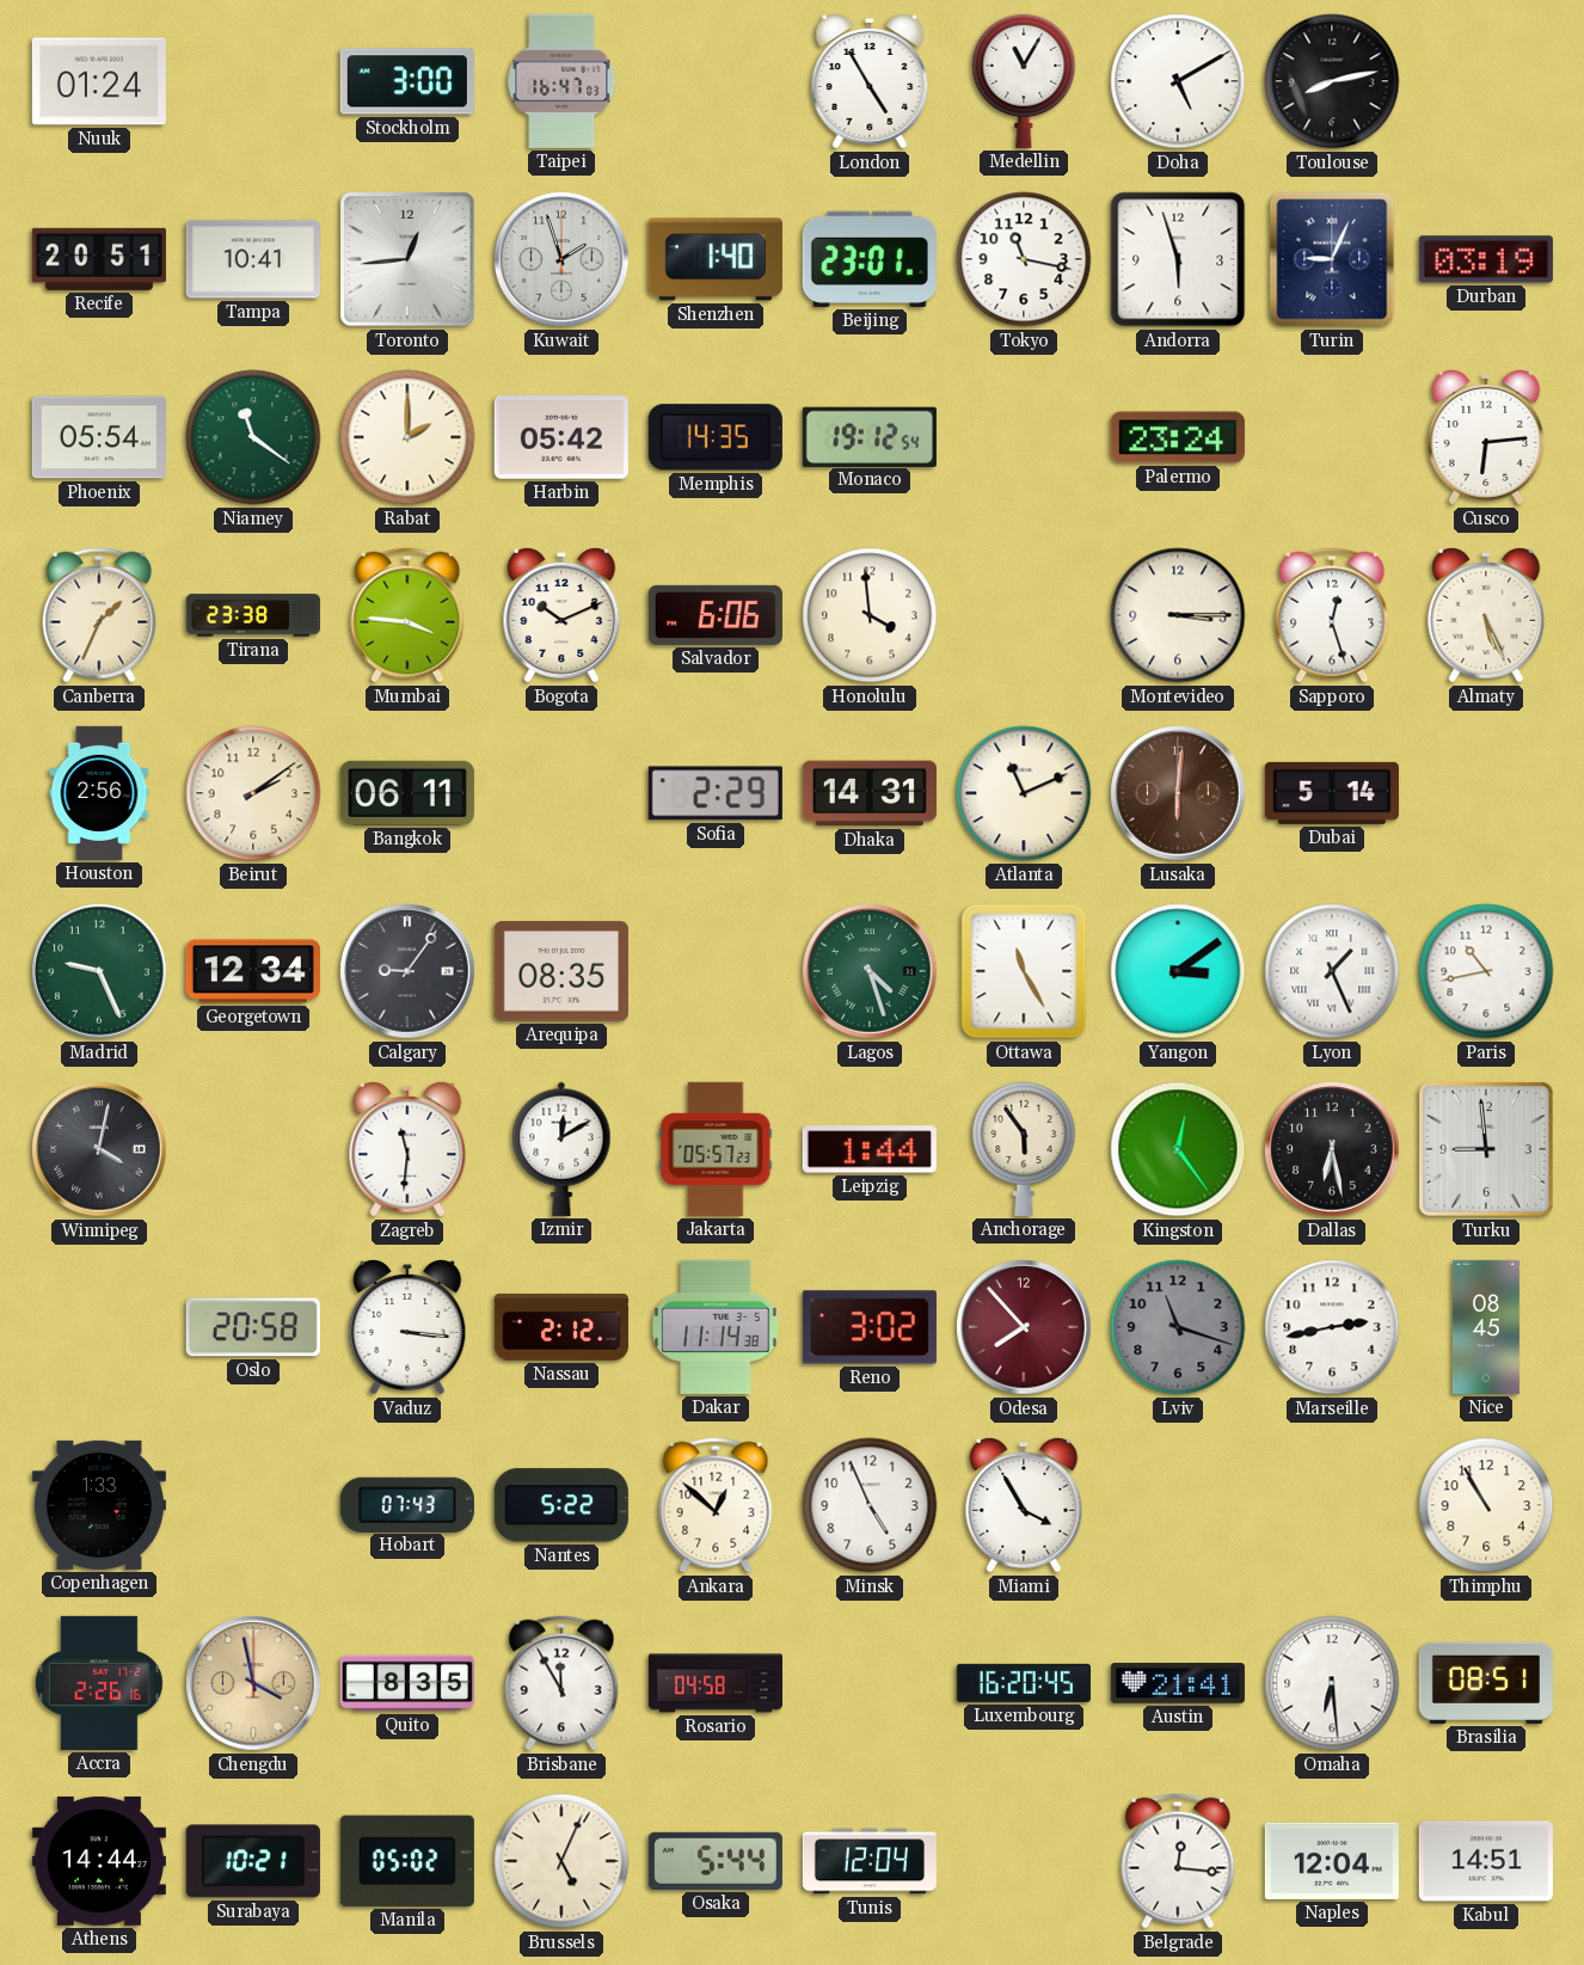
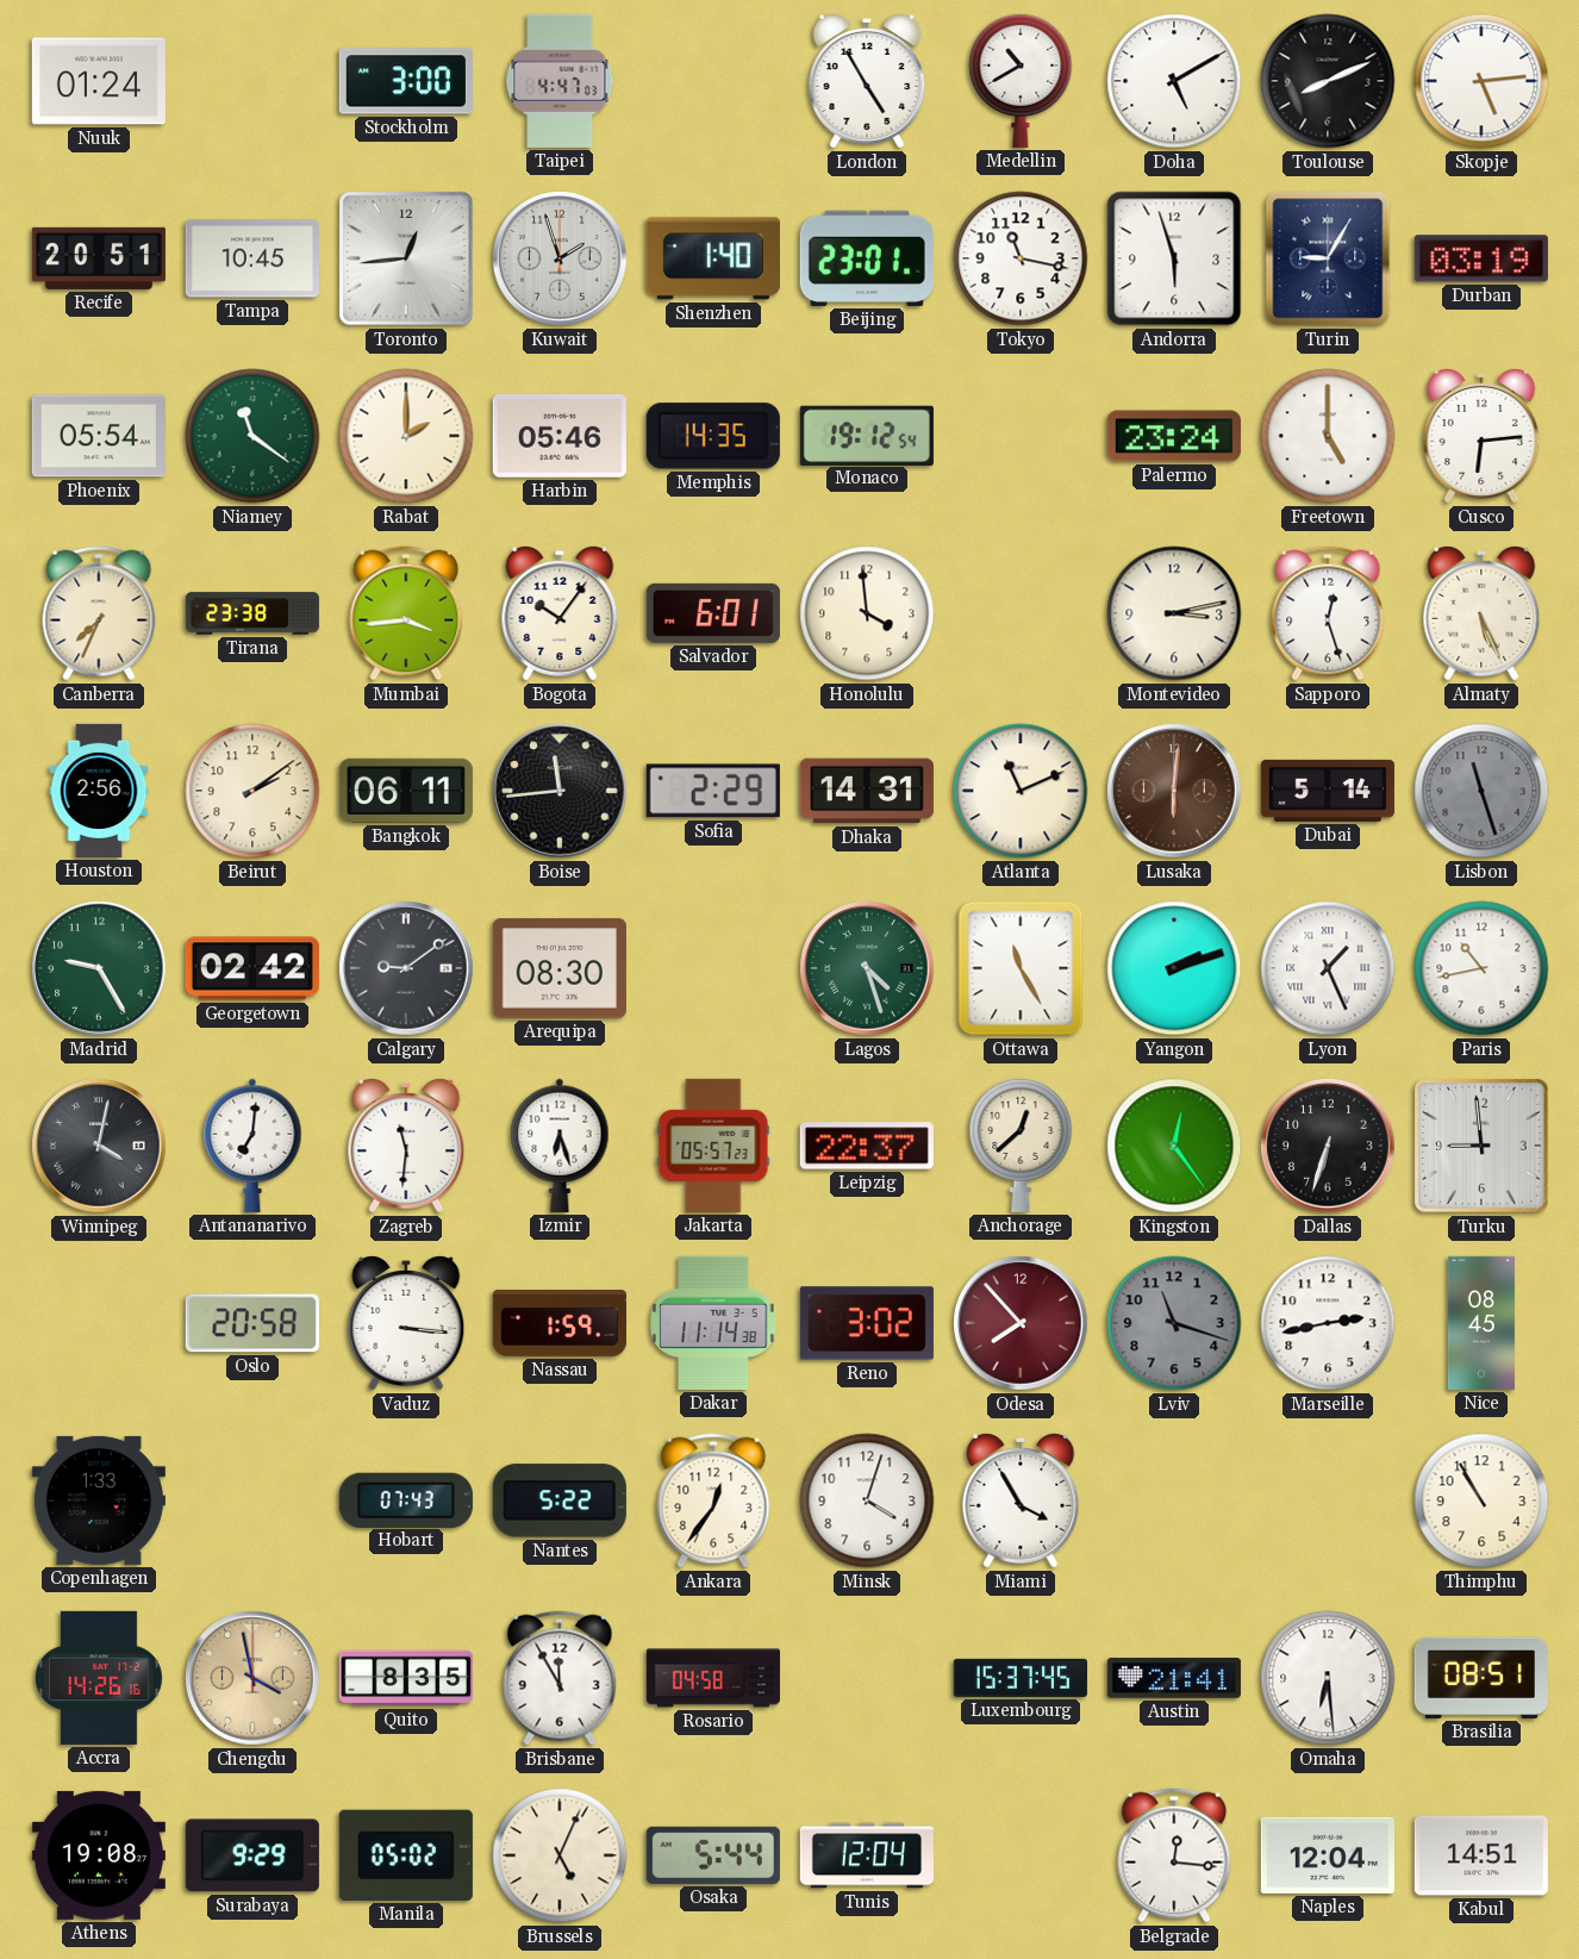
Taipei: 16:47 -> 4:47
Medellin: 11:05 -> 10:40
Toulouse: 8:13 -> 8:11
Skopje: none -> 5:14
Tampa: 10:41 -> 10:45
Turin: 9:04 -> 9:05
Harbin: 05:42 -> 05:46
Freetown: none -> 5:00
Canberra: 1:34 -> 7:34
Mumbai: 3:46 -> 3:44
Bogota: 10:11 -> 10:06
Salvador: 6:06 -> 6:01
Montevideo: 3:15 -> 3:13
Boise: none -> 11:44
Lisbon: none -> 11:27
Madrid: 9:26 -> 9:25
Georgetown: 12:34 -> 02:42
Calgary: 9:06 -> 9:09
Arequipa: 08:35 -> 08:30
Yangon: 3:09 -> 2:12
Antananarivo: none -> 7:01
Izmir: 12:10 -> 6:27
Leipzig: 1:44 -> 22:37
Anchorage: 5:54 -> 12:38
Dallas: 6:28 -> 6:33
Nassau: 2:12 -> 1:59
Ankara: 12:52 -> 12:36
Minsk: 4:56 -> 4:03
Accra: 2:26 -> 14:26
Luxembourg: 16:20 -> 15:37
Athens: 14:44 -> 19:08
Surabaya: 10:21 -> 9:29
